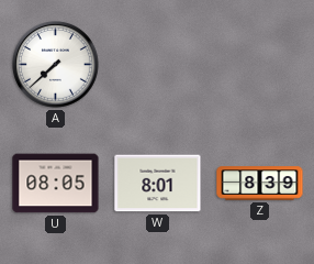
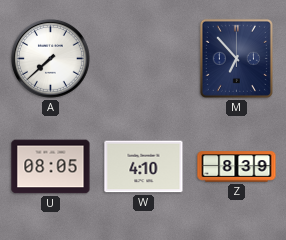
M: none -> 6:53
W: 8:01 -> 4:10
